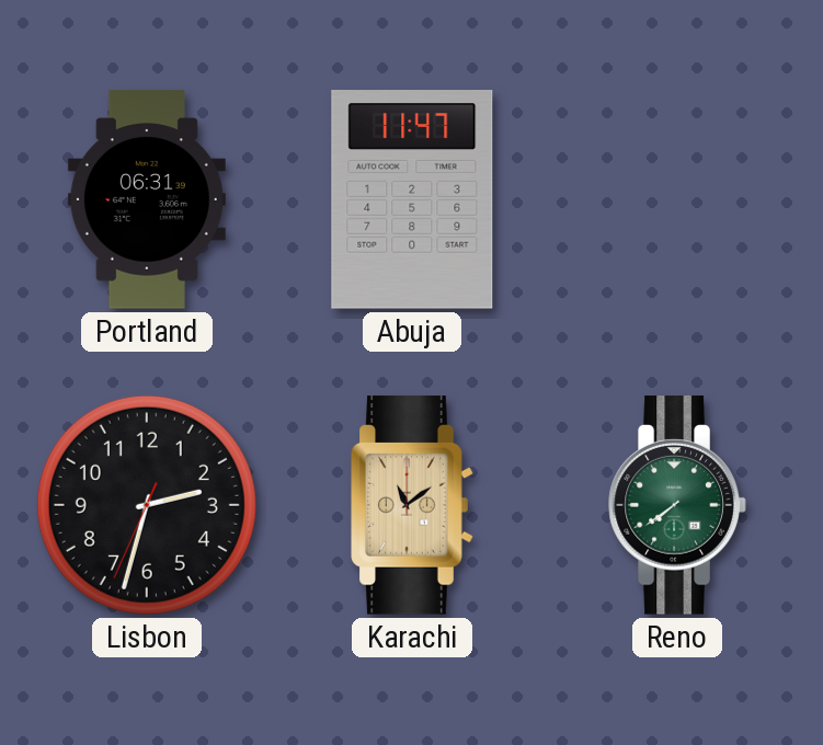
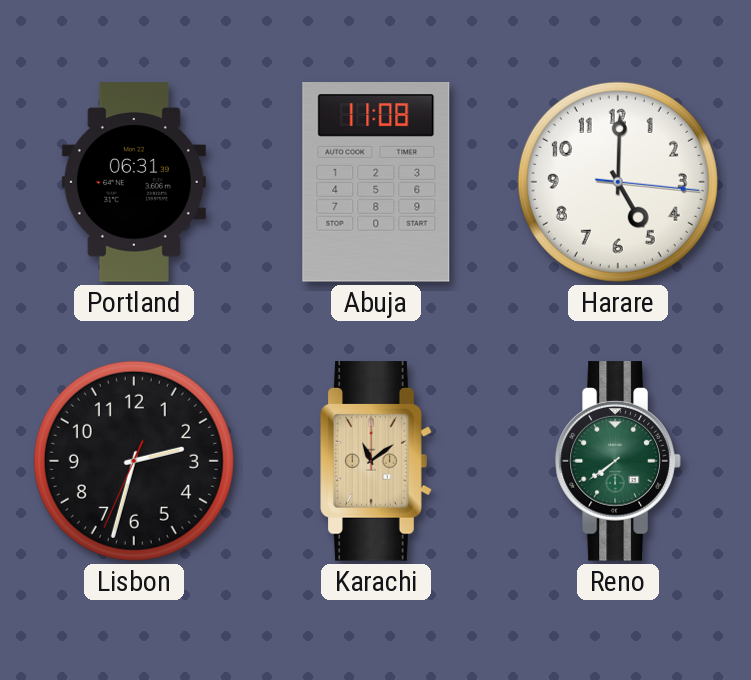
Abuja: 11:47 -> 11:08
Harare: none -> 5:00
